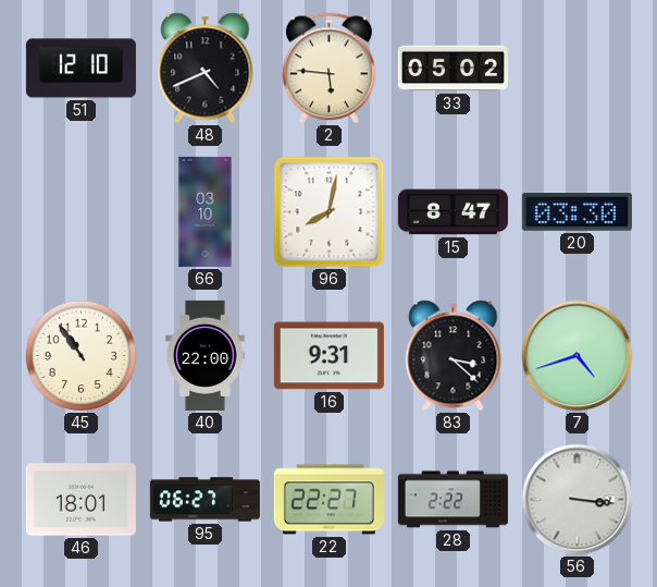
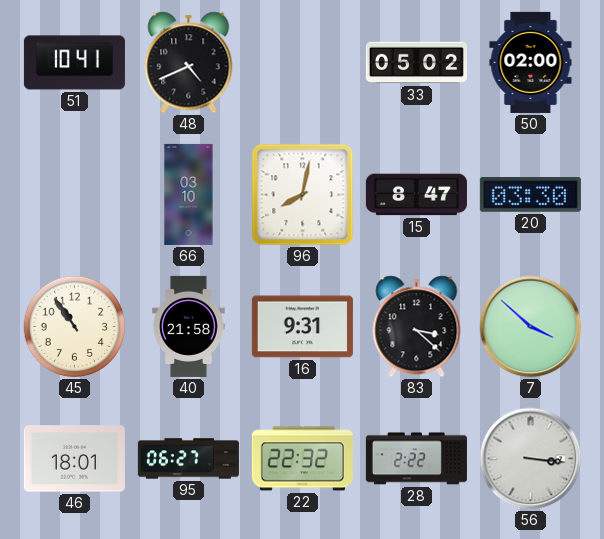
51: 12:10 -> 10:41
2: 5:46 -> none
50: none -> 02:00
40: 22:00 -> 21:58
7: 4:42 -> 3:52
22: 22:27 -> 22:32
